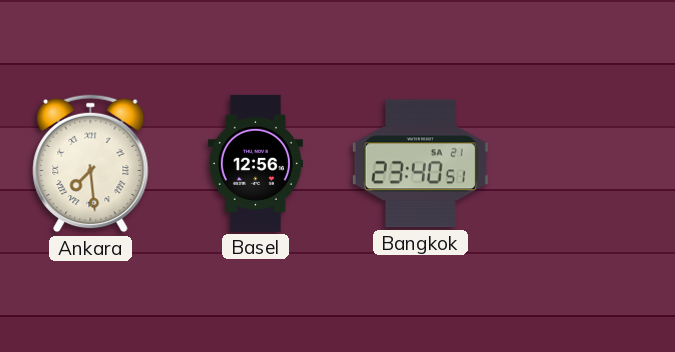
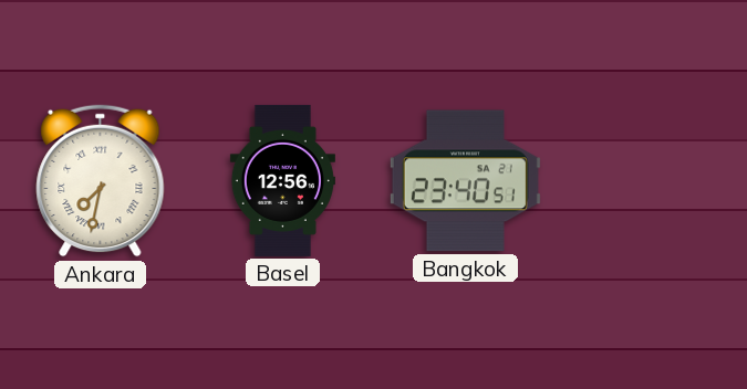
Ankara: 7:29 -> 7:32
